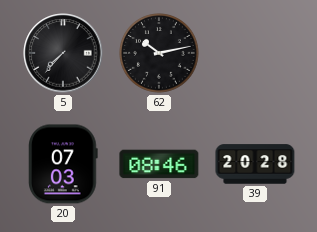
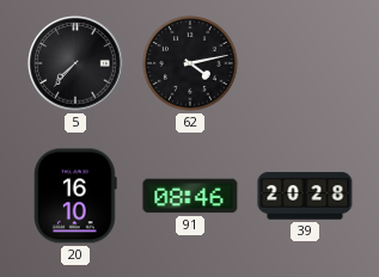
62: 10:13 -> 4:13
20: 07:03 -> 16:10
